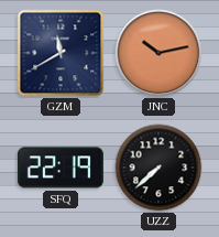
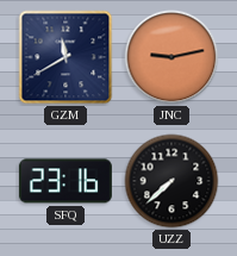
JNC: 10:13 -> 9:13
SFQ: 22:19 -> 23:16
